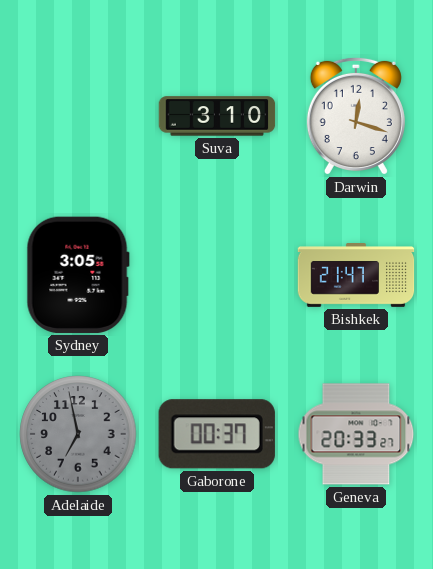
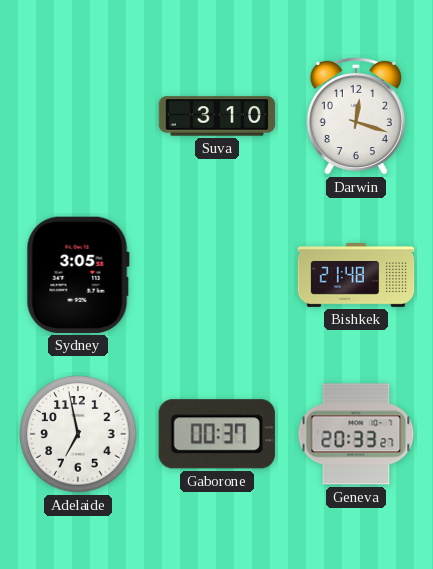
Bishkek: 21:47 -> 21:48
Adelaide dial: grey -> white
